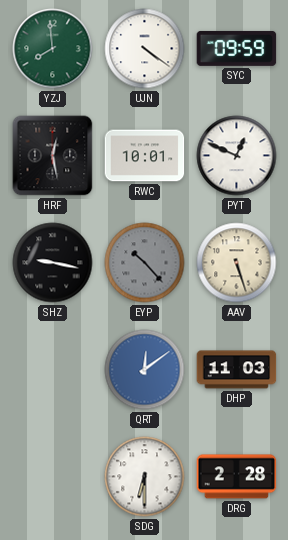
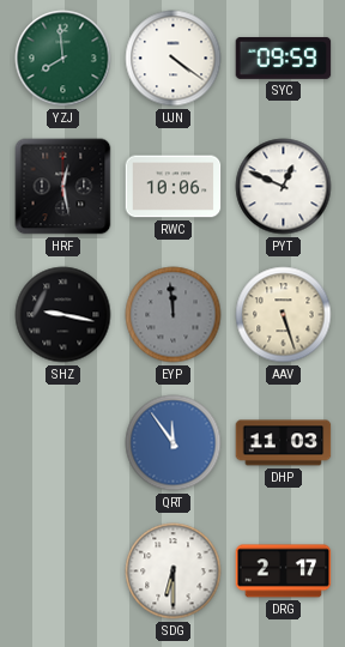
RWC: 10:01 -> 10:06
EYP: 10:23 -> 11:59
QRT: 12:09 -> 11:54
DRG: 2:28 -> 2:17
